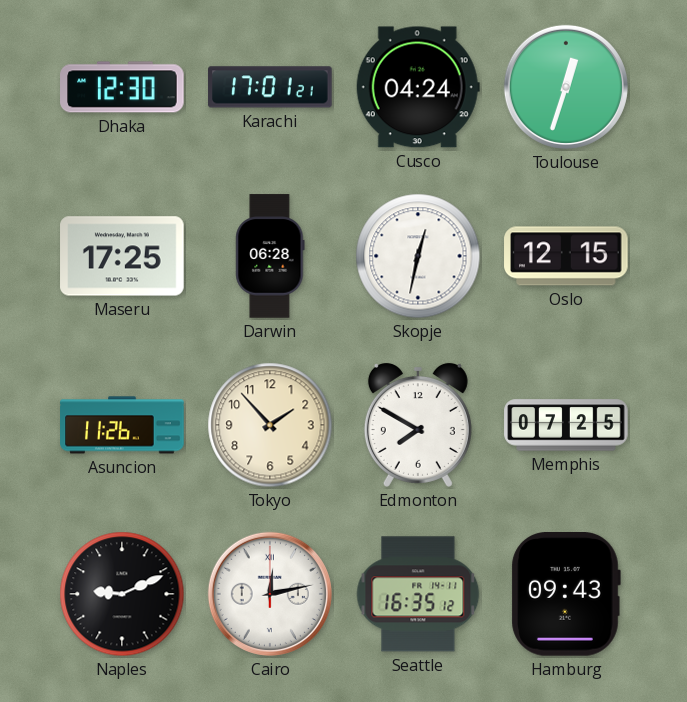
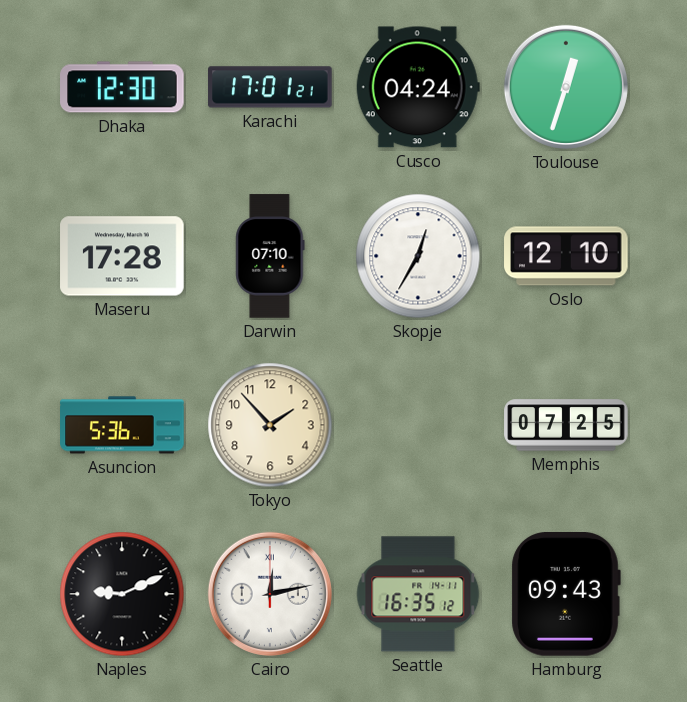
Maseru: 17:25 -> 17:28
Darwin: 06:28 -> 07:10
Skopje: 12:32 -> 12:35
Oslo: 12:15 -> 12:10
Asuncion: 11:26 -> 5:36
Edmonton: 7:50 -> none
